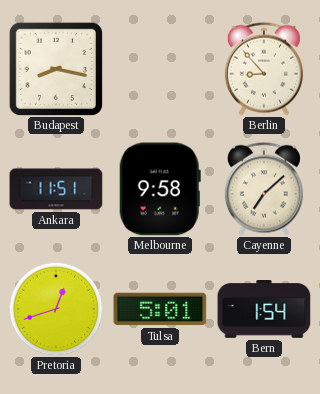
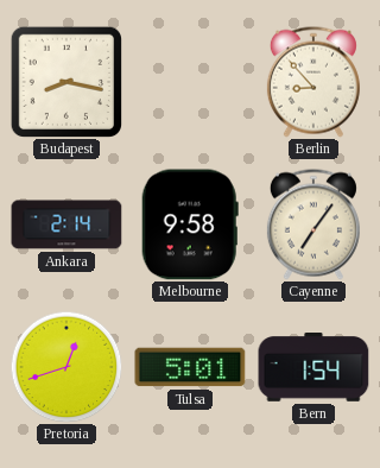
Ankara: 11:51 -> 2:14
Cayenne: 7:08 -> 7:06
